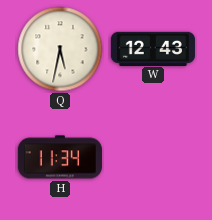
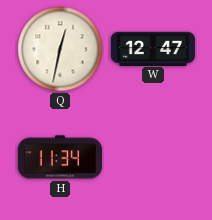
Q: 5:32 -> 12:32
W: 12:43 -> 12:47
